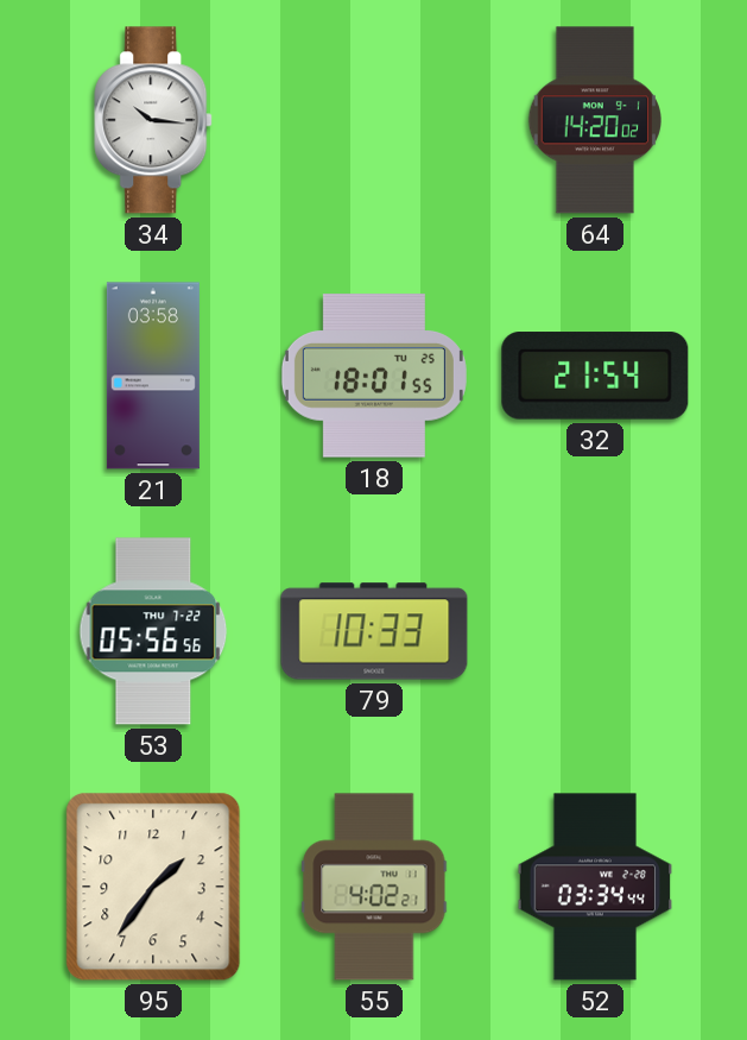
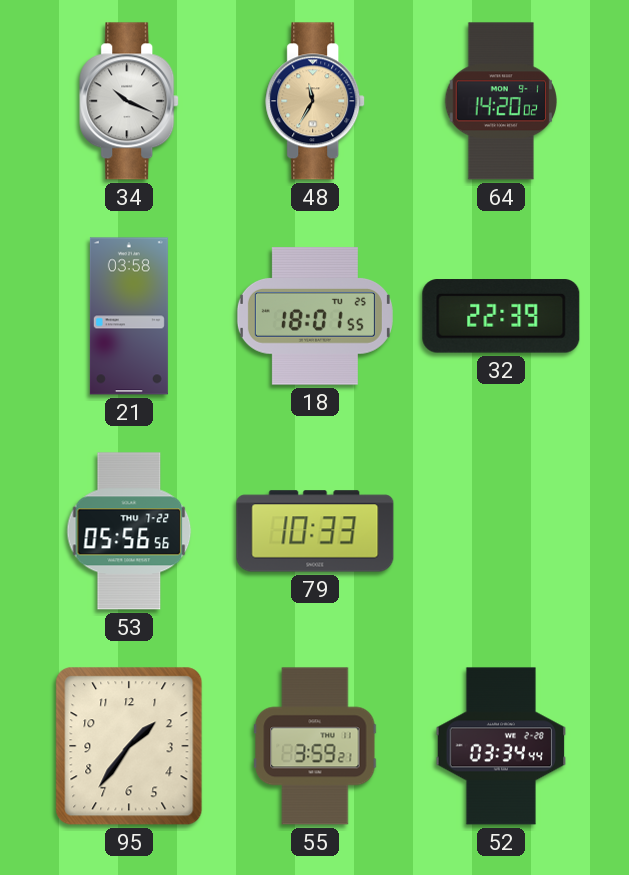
34: 10:16 -> 10:19
48: none -> 11:35
32: 21:54 -> 22:39
55: 4:02 -> 3:59
